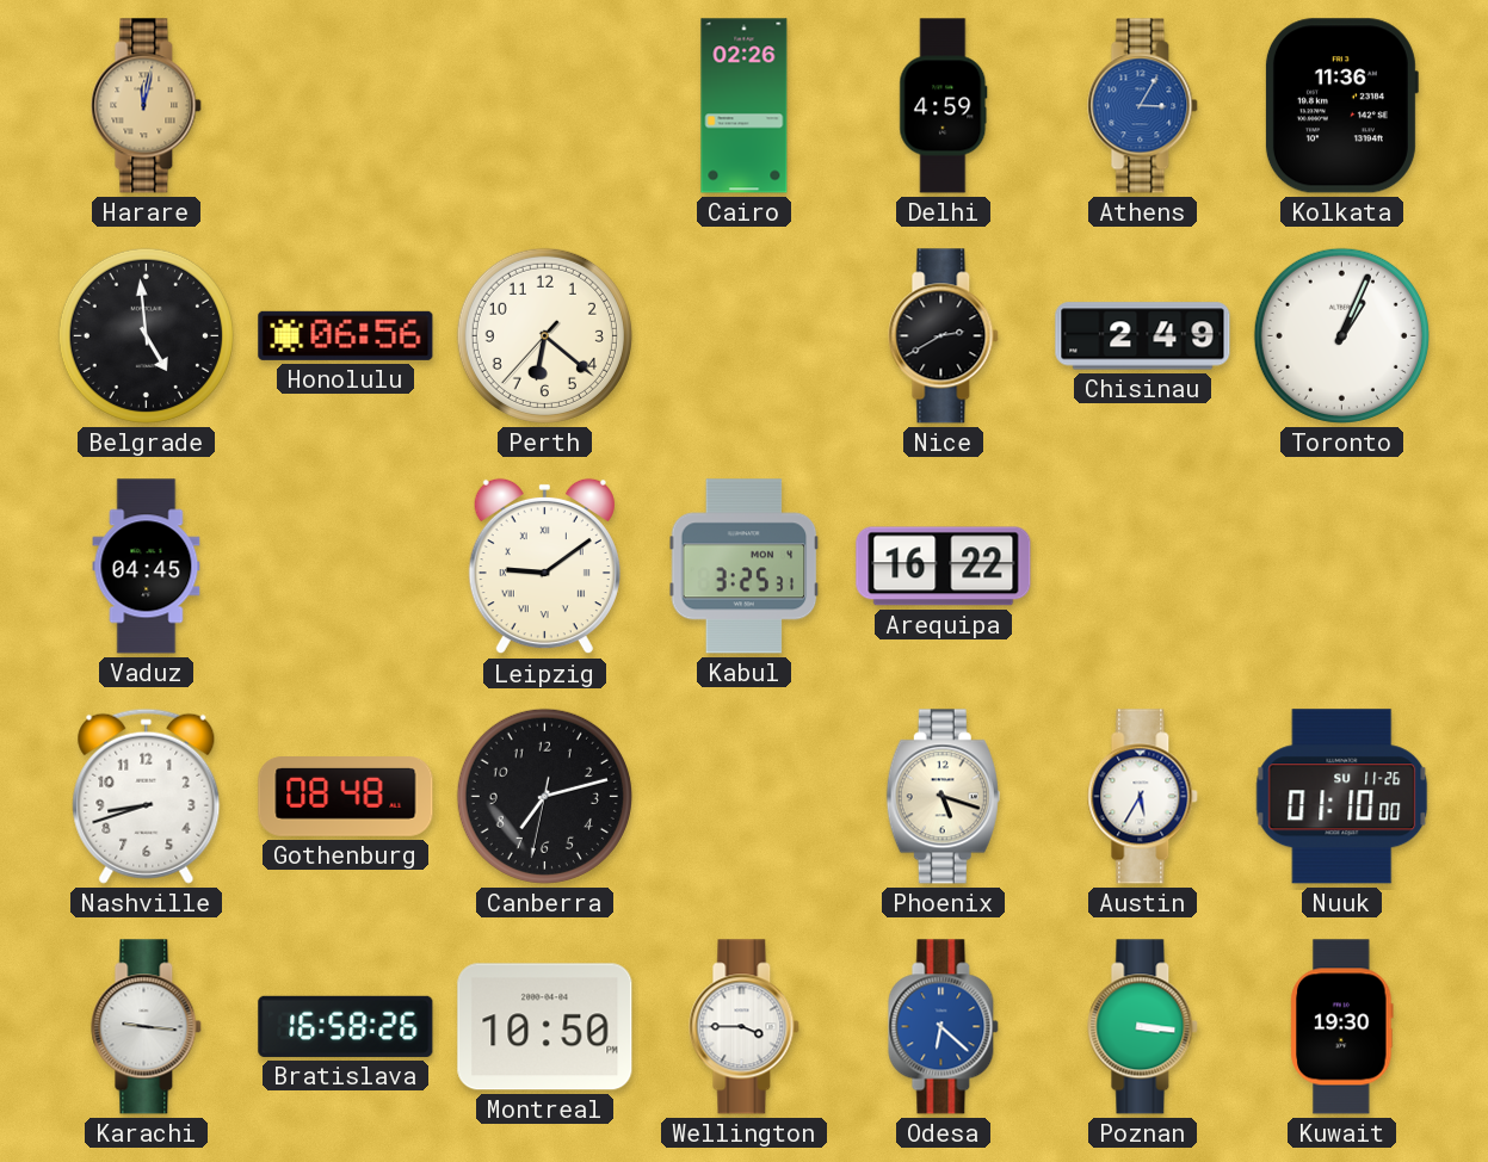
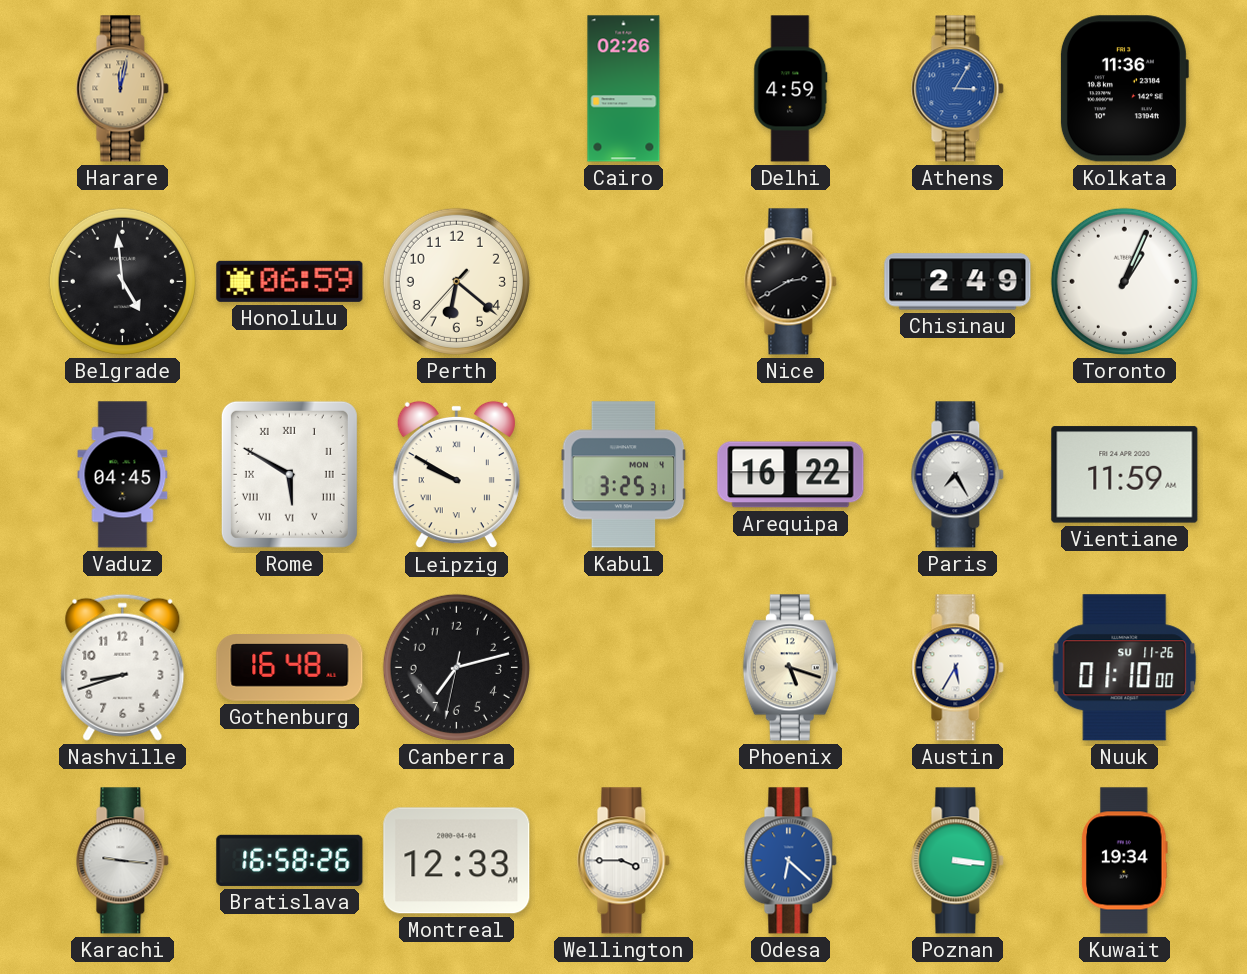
Honolulu: 06:56 -> 06:59
Rome: none -> 5:50
Leipzig: 9:09 -> 9:50
Paris: none -> 7:25
Vientiane: none -> 11:59
Gothenburg: 08:48 -> 16:48
Montreal: 10:50 -> 12:33
Kuwait: 19:30 -> 19:34
